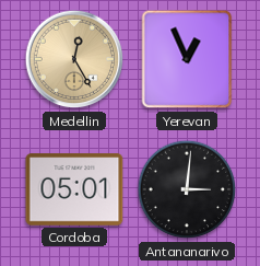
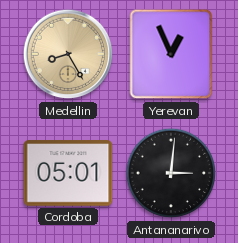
Medellin: 12:25 -> 8:25
